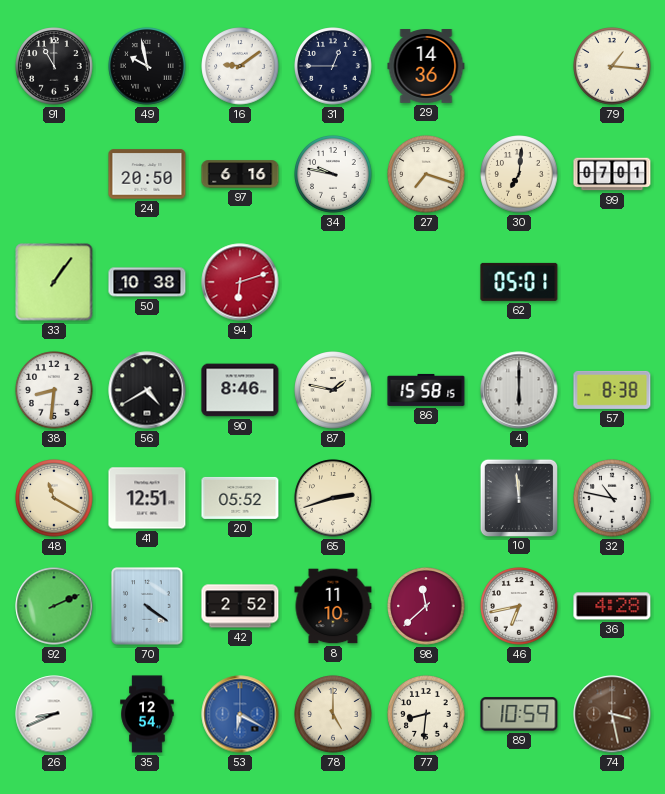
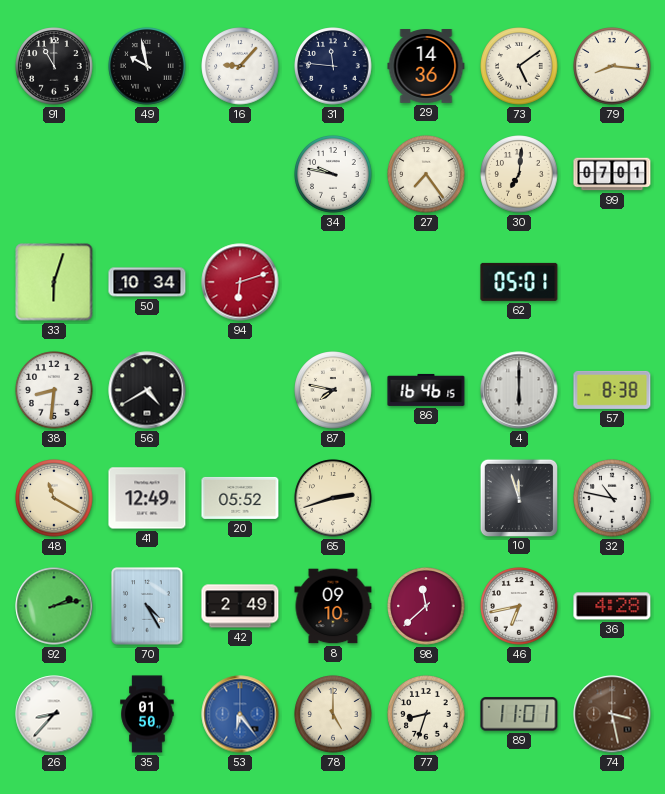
16: 9:09 -> 9:07
31: 12:45 -> 11:46
73: none -> 5:09
79: 1:16 -> 8:16
24: 20:50 -> none
97: 6:16 -> none
27: 7:18 -> 7:24
33: 1:06 -> 6:03
50: 10:38 -> 10:34
90: 8:46 -> none
87: 1:47 -> 7:47
86: 15:58 -> 16:46
41: 12:51 -> 12:49
10: 11:59 -> 11:57
92: 2:11 -> 2:13
70: 4:21 -> 4:25
42: 2:52 -> 2:49
8: 11:10 -> 09:10
26: 8:41 -> 8:37
35: 12:54 -> 01:50
53: 6:20 -> 6:24
77: 8:31 -> 8:33
89: 10:59 -> 11:01
